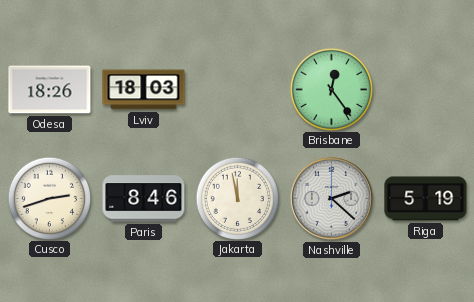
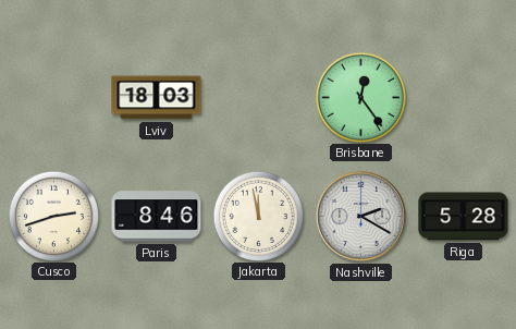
Odesa: 18:26 -> none
Nashville: 2:22 -> 2:20
Riga: 5:19 -> 5:28
